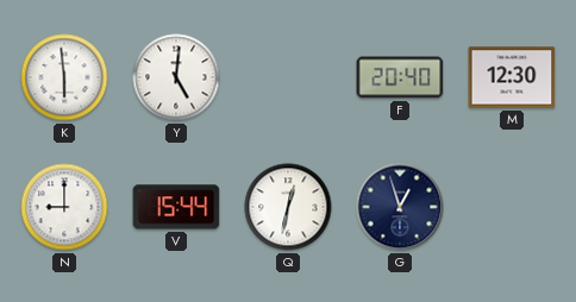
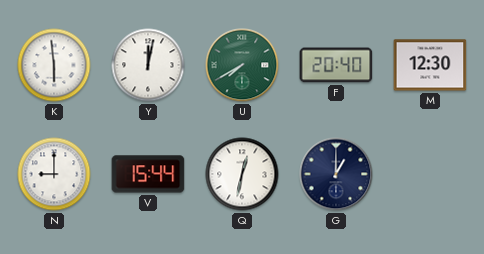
Y: 5:01 -> 12:02
U: none -> 7:40
G: 12:57 -> 1:00
